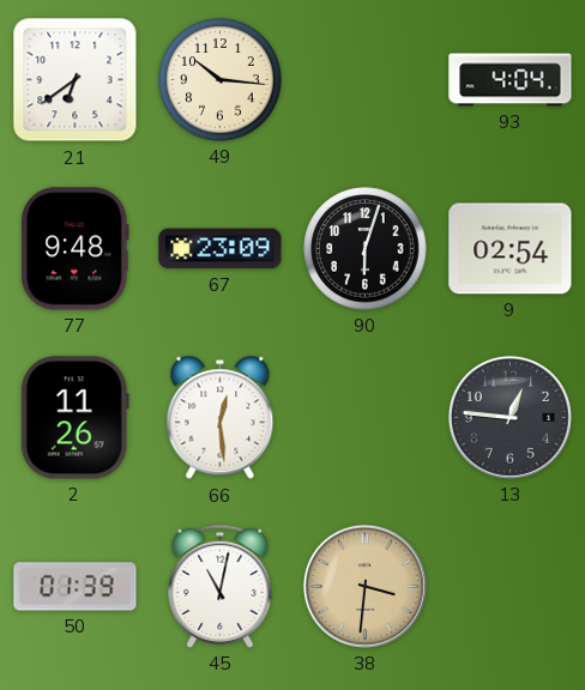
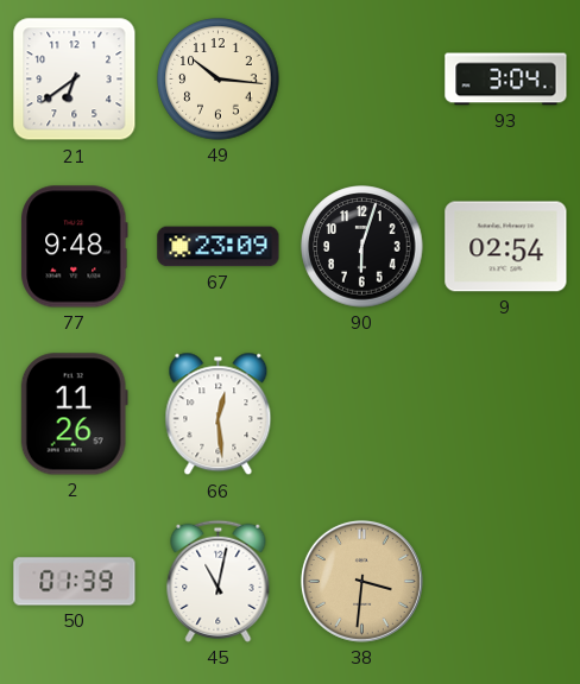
93: 4:04 -> 3:04
13: 12:46 -> none
